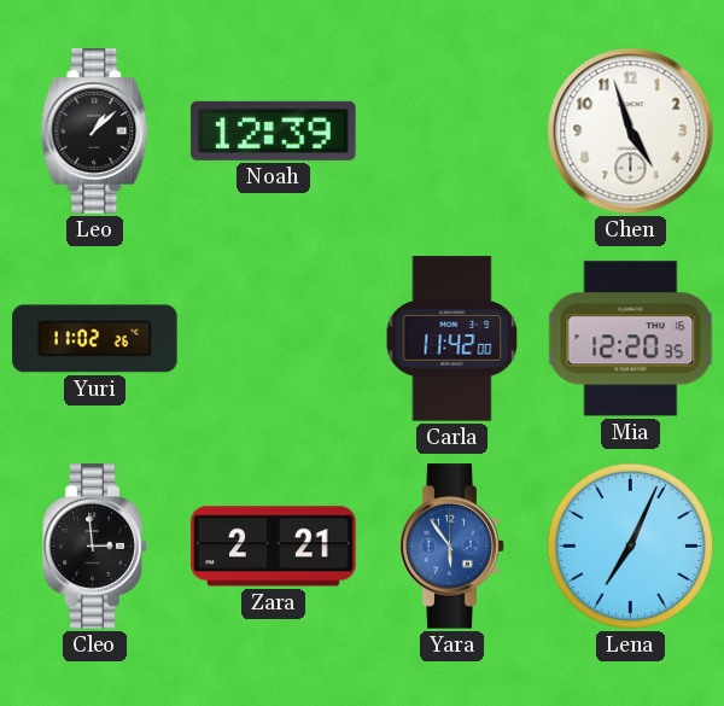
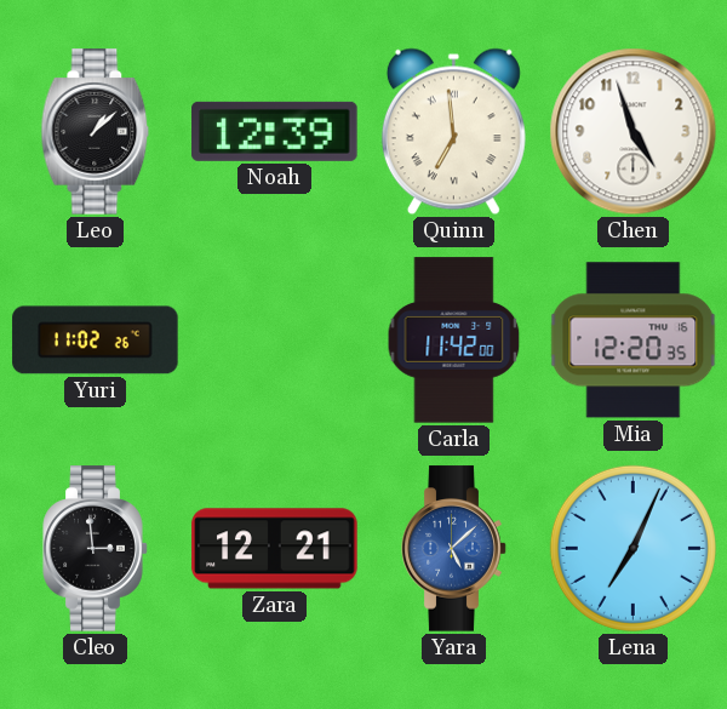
Quinn: none -> 6:59
Zara: 2:21 -> 12:21
Yara: 5:54 -> 5:08
